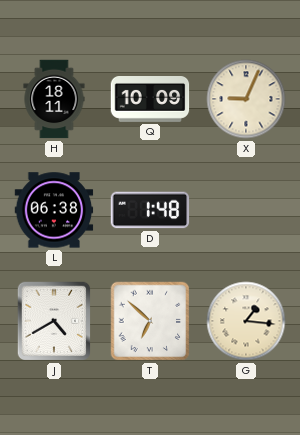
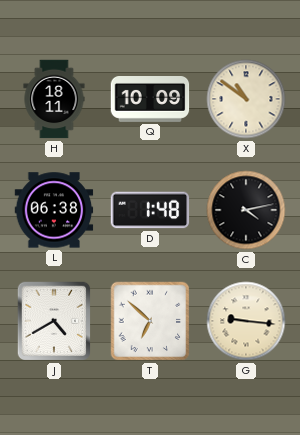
X: 9:04 -> 10:51
C: none -> 4:13
G: 1:16 -> 9:16
